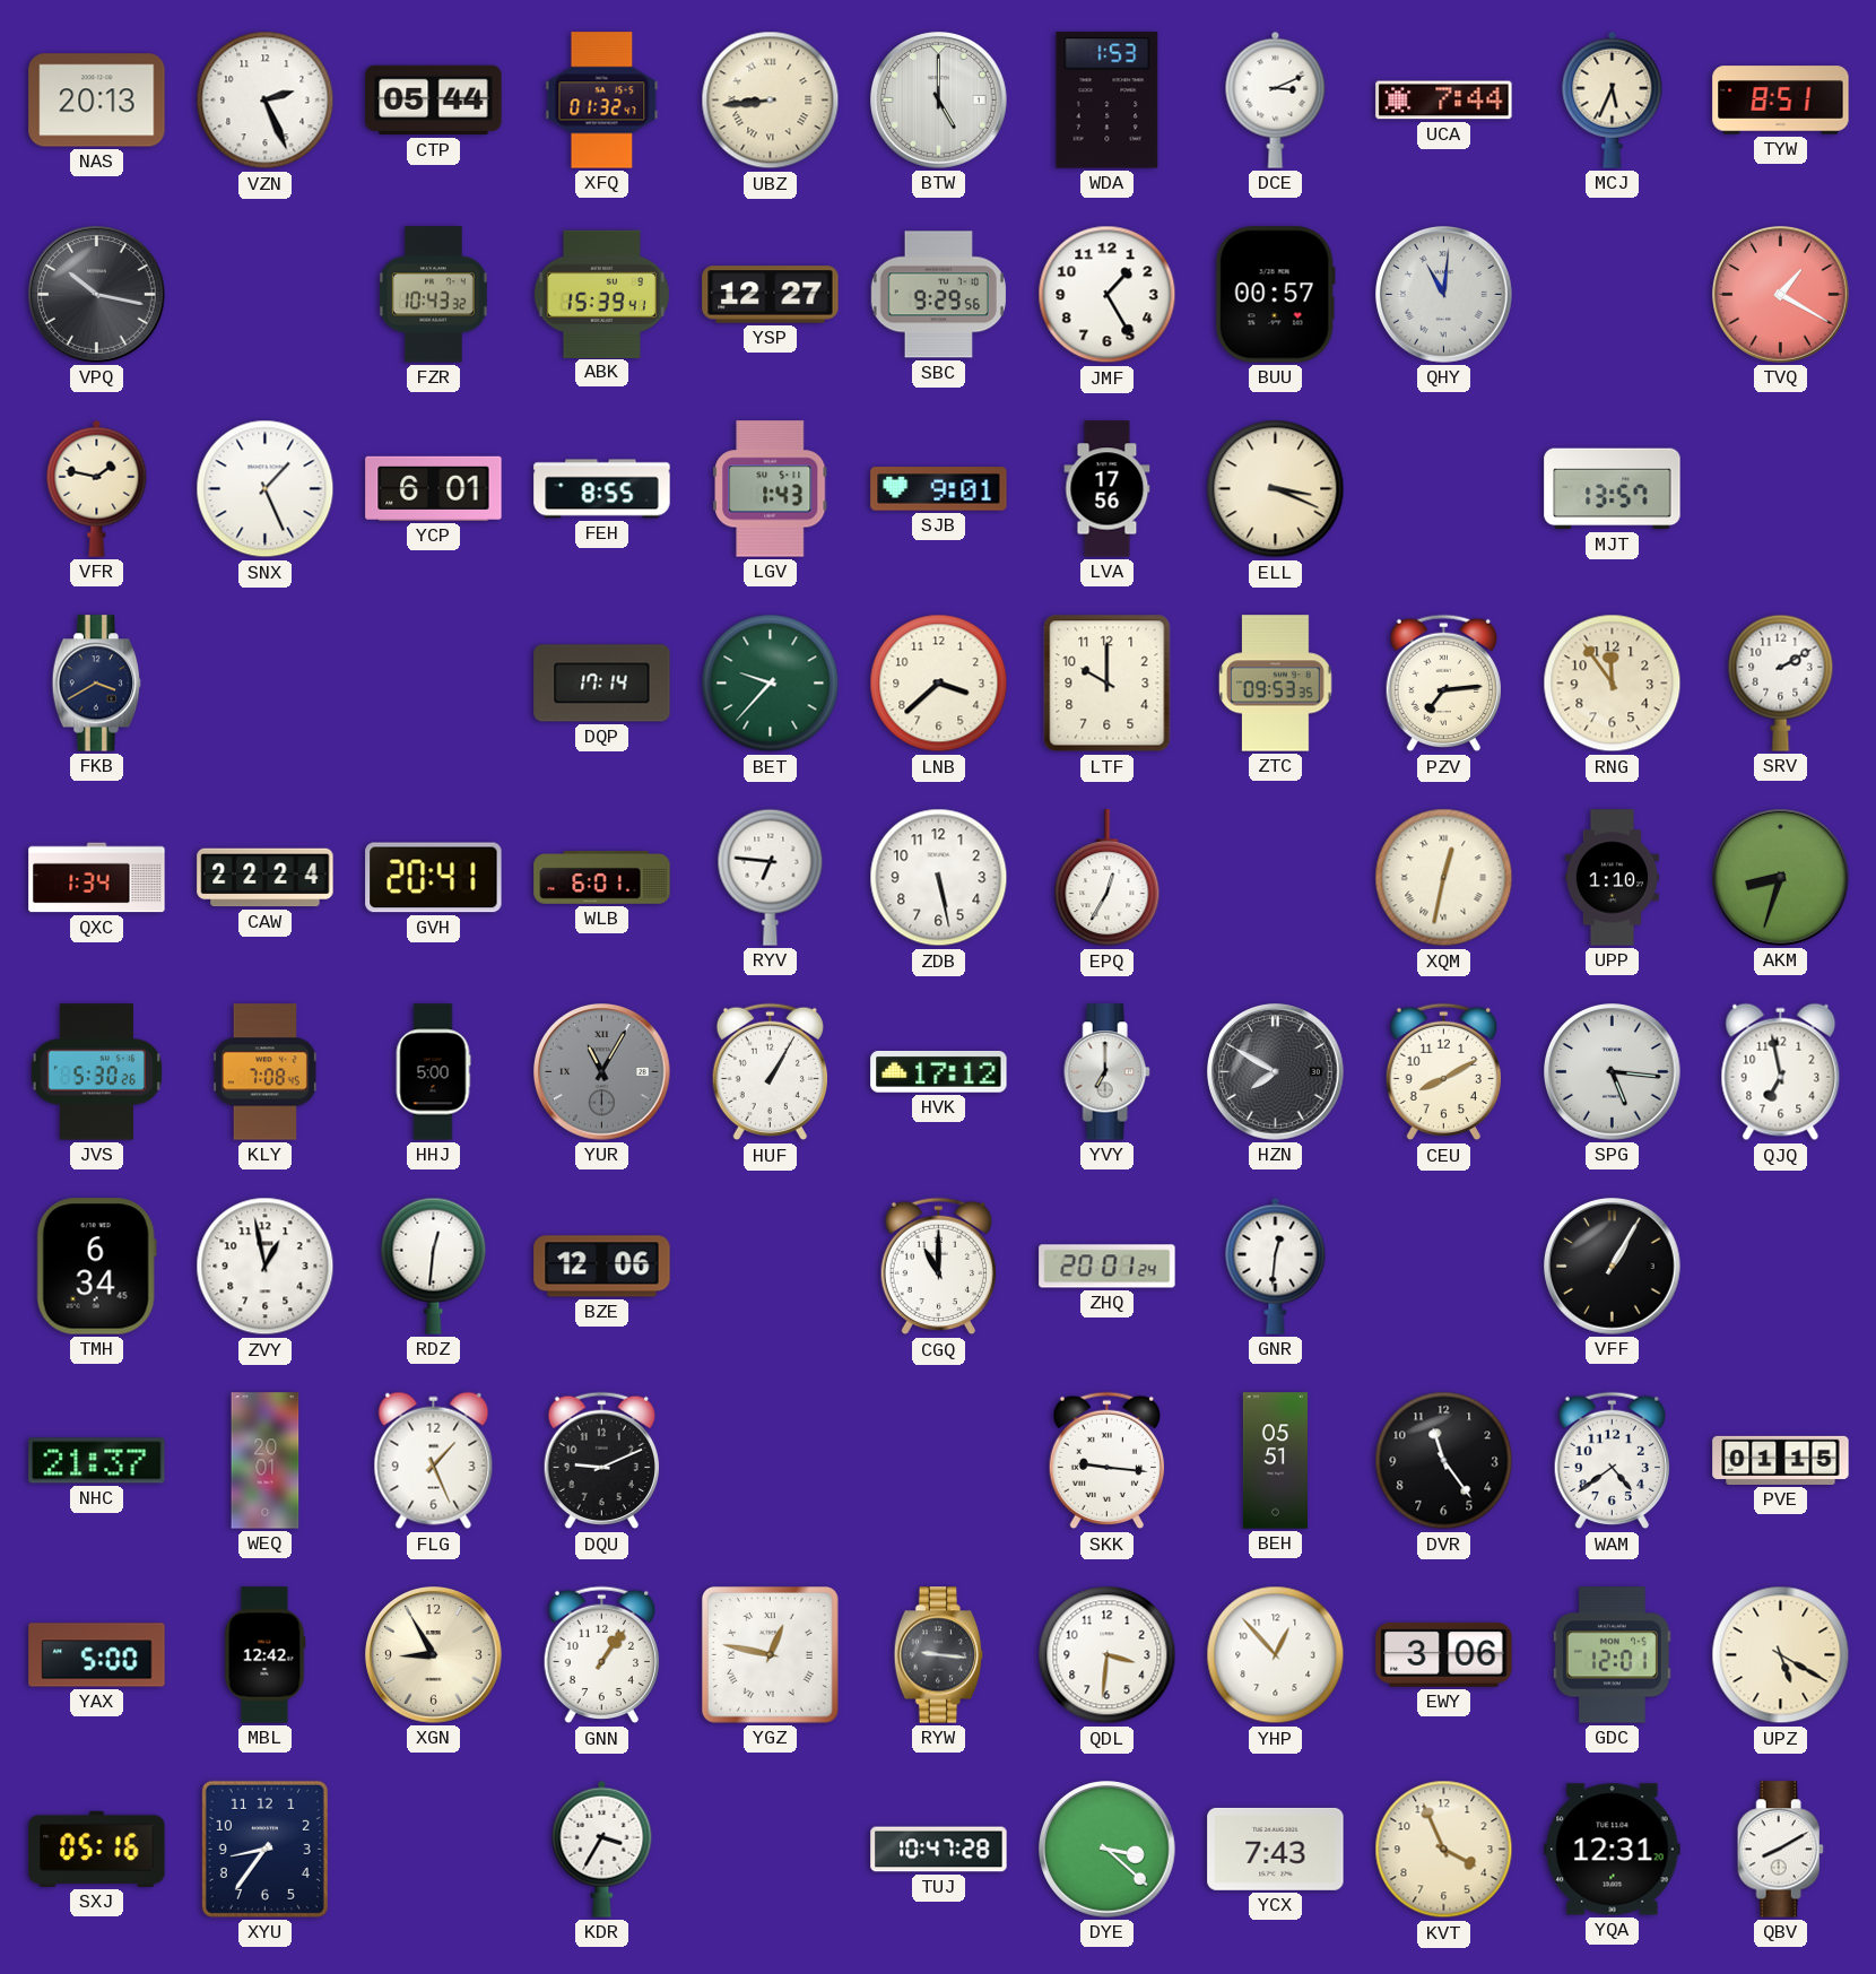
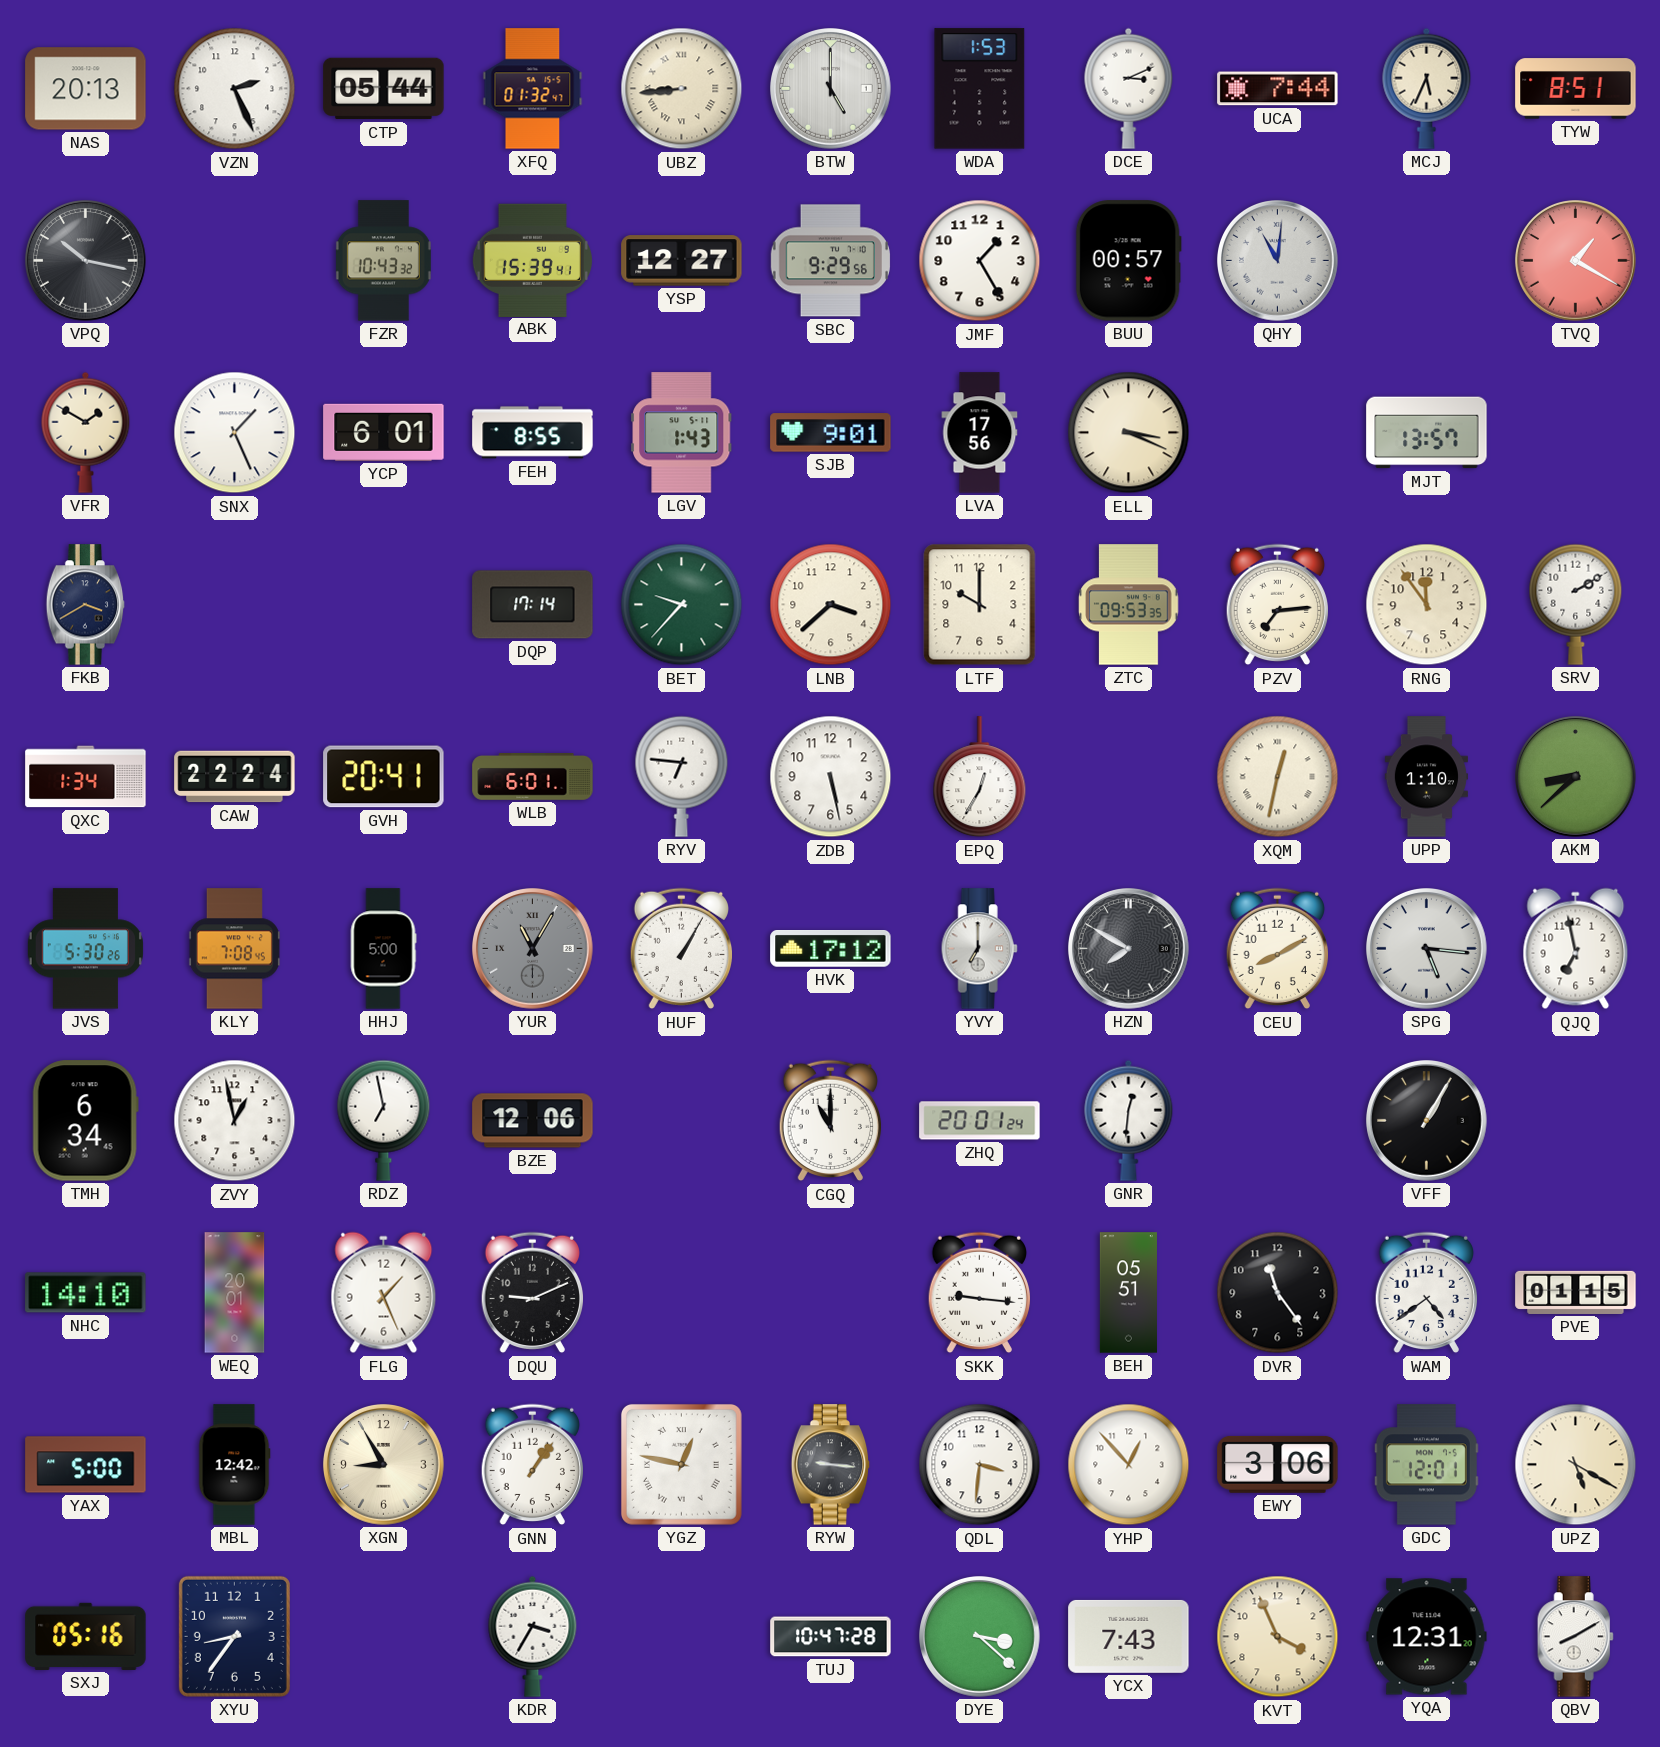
VFR: 1:47 -> 1:50
AKM: 8:33 -> 8:38
RDZ: 12:31 -> 6:58
NHC: 21:37 -> 14:10
